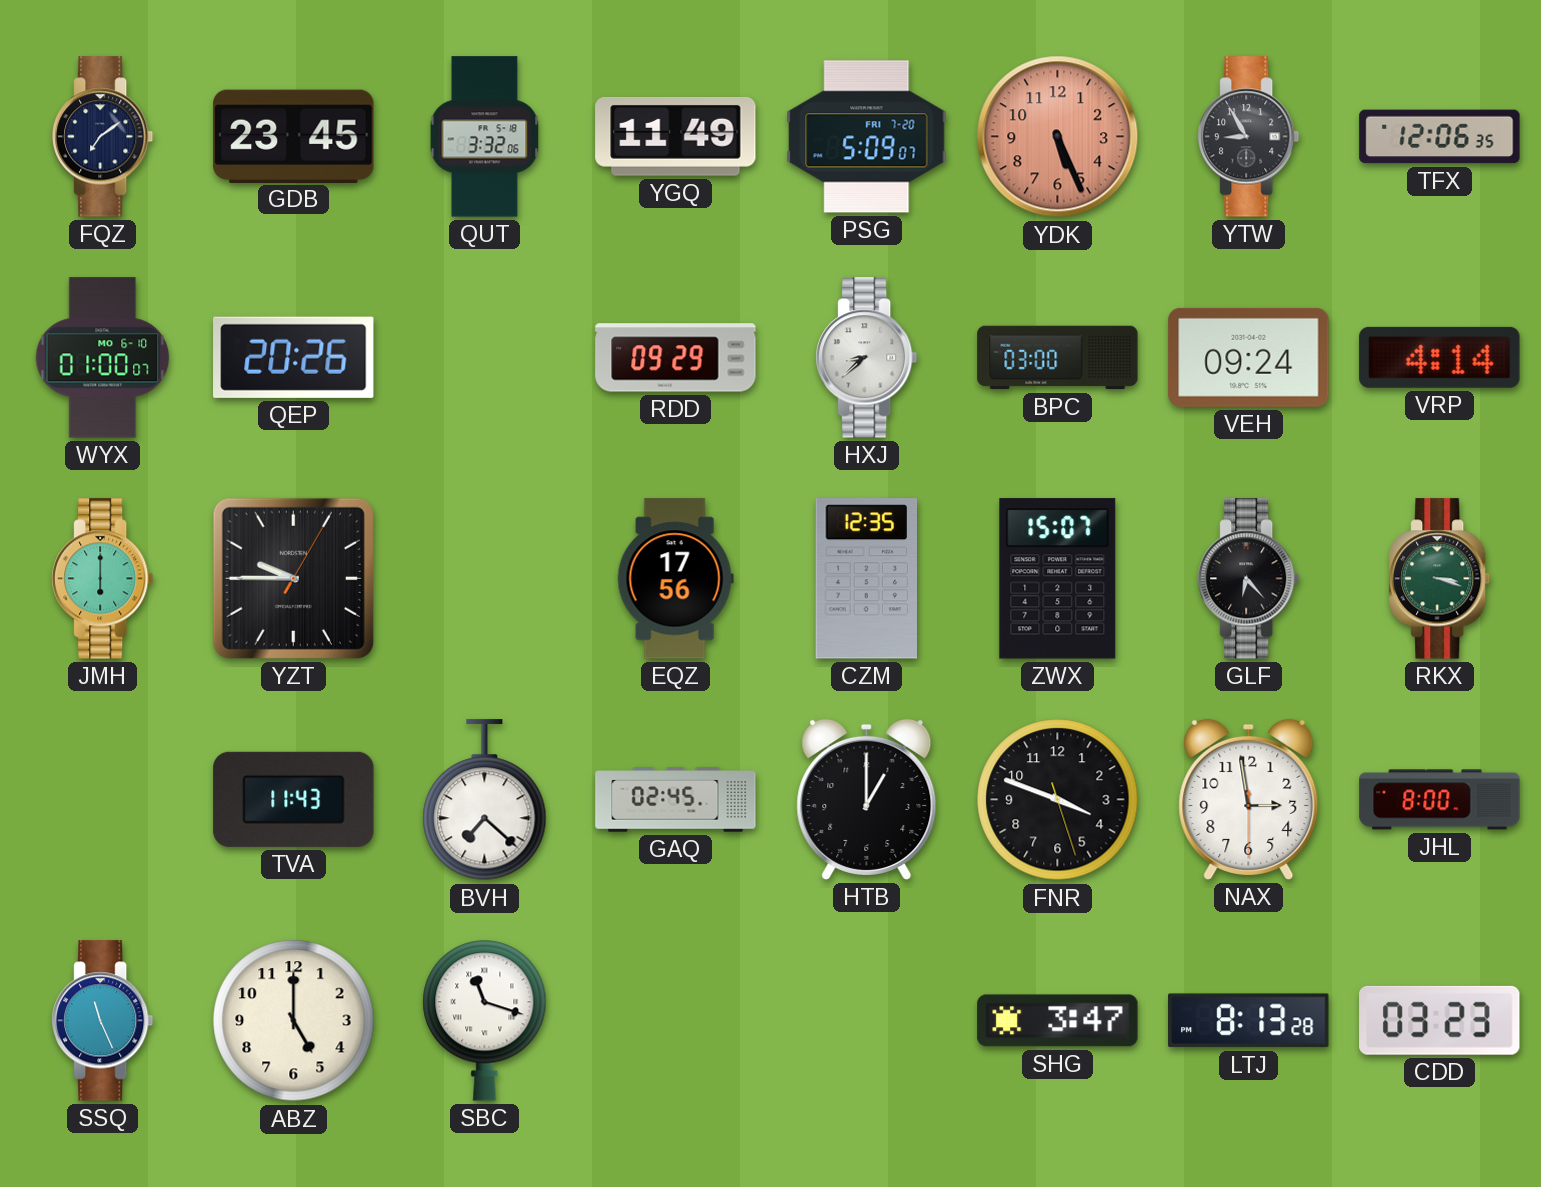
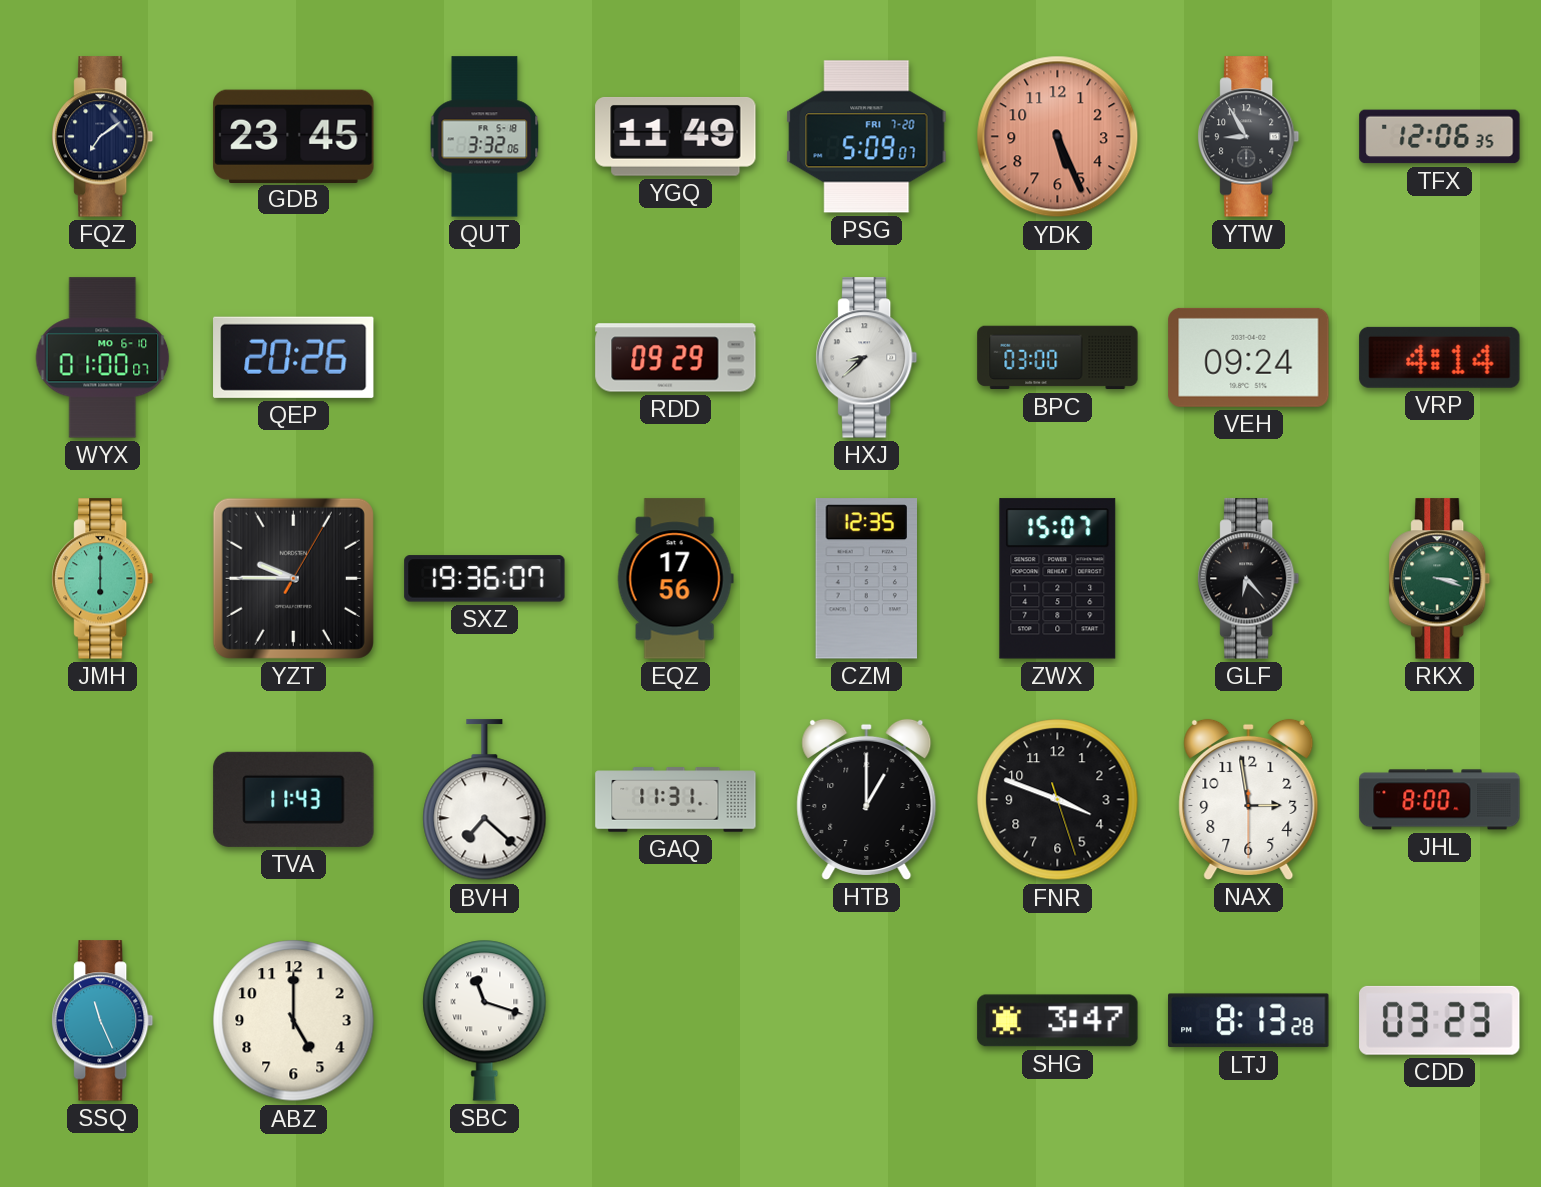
SXZ: none -> 19:36
GAQ: 02:45 -> 11:31
